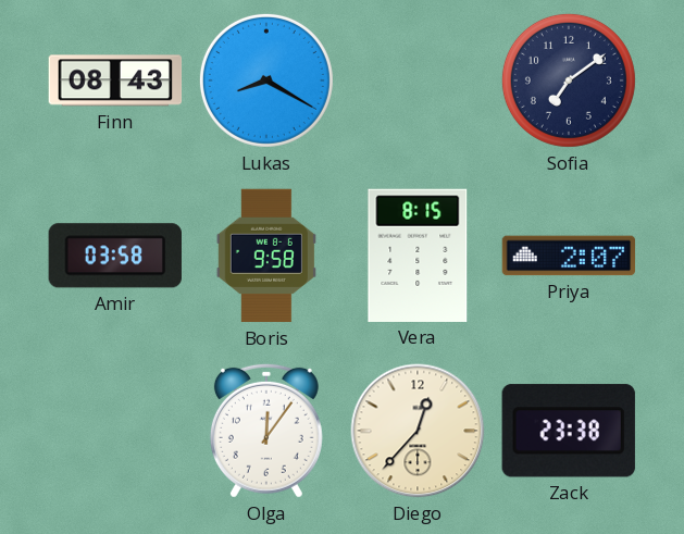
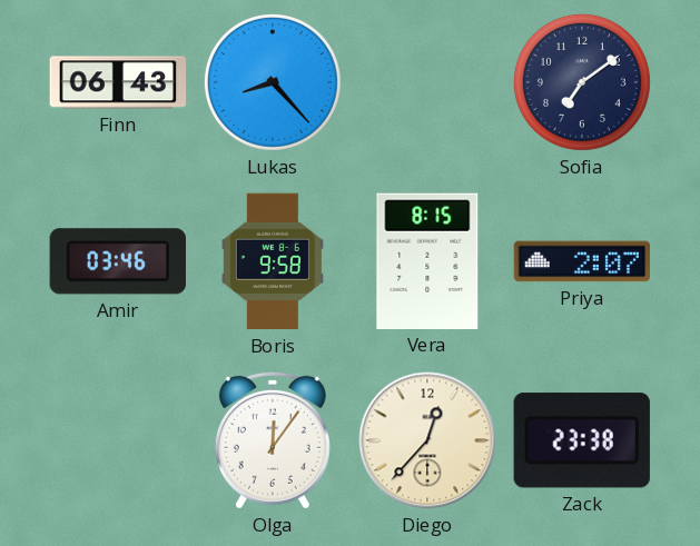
Finn: 08:43 -> 06:43
Lukas: 8:20 -> 8:23
Amir: 03:58 -> 03:46
